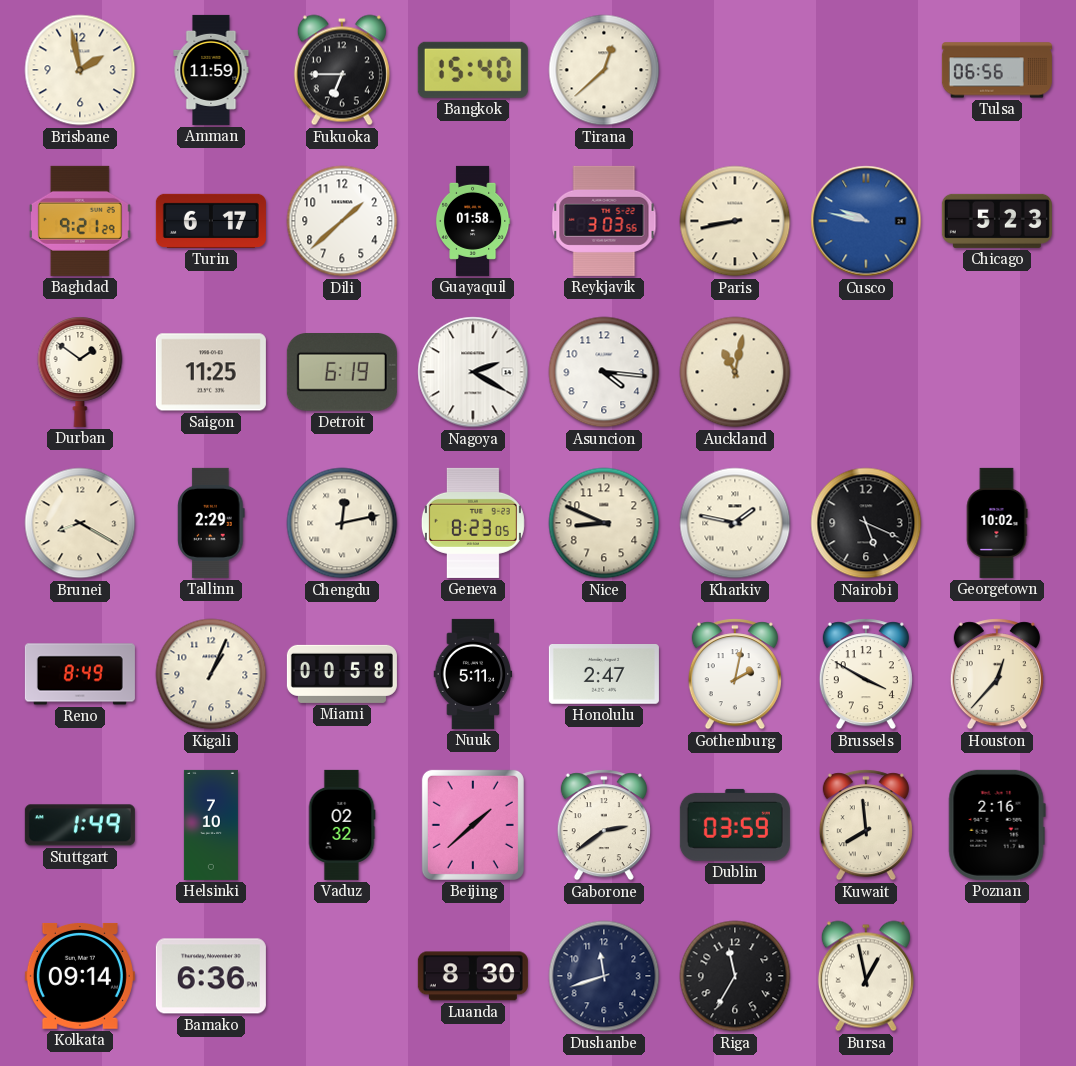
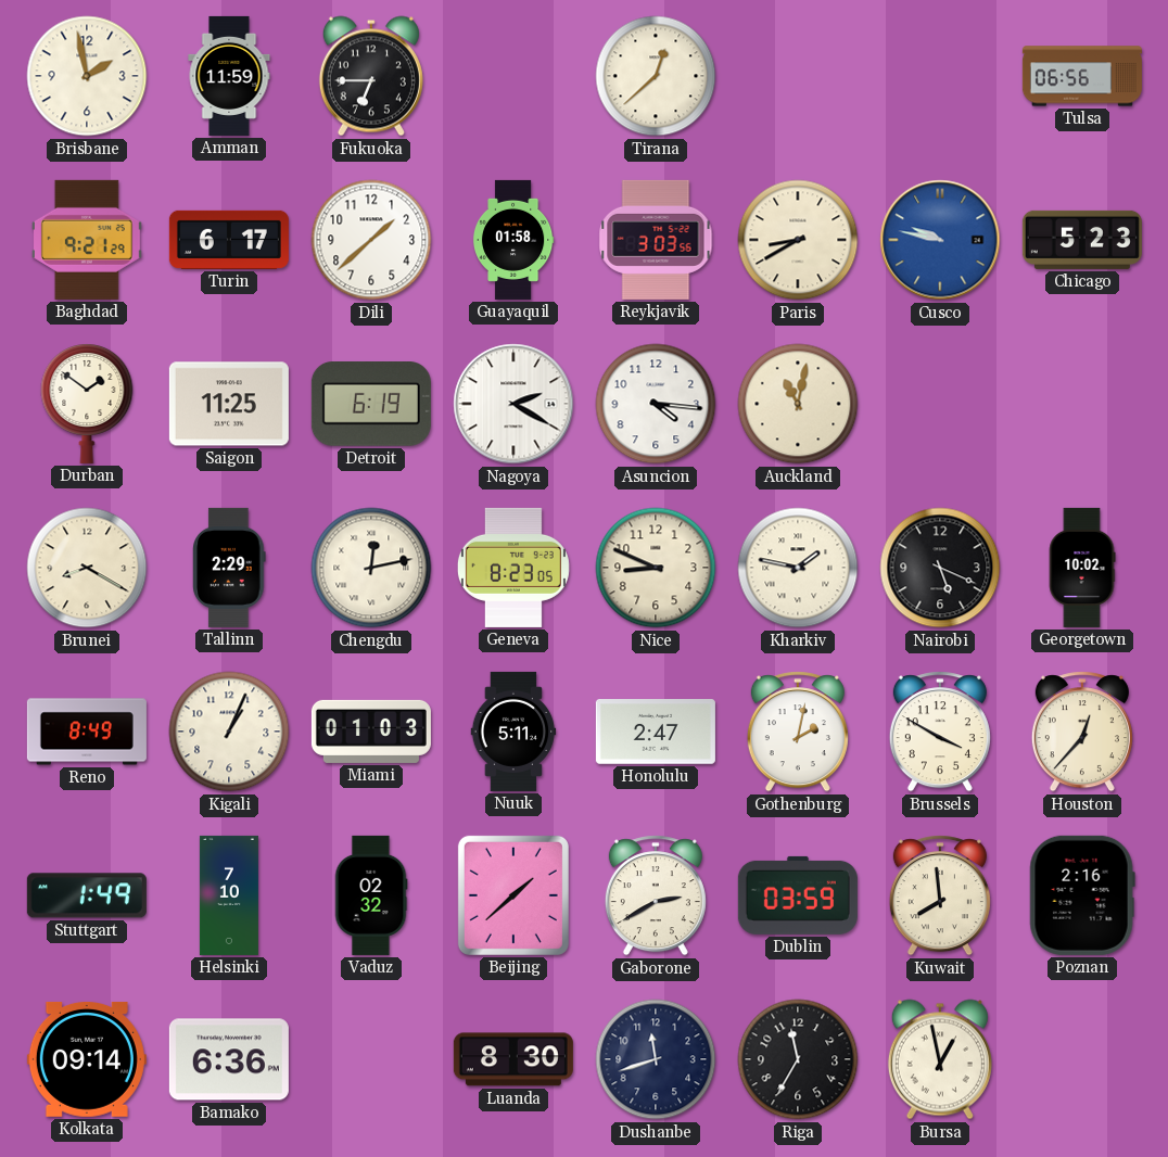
Bangkok: 15:40 -> none
Paris: 8:43 -> 8:40
Miami: 00:58 -> 01:03
Gaborone: 2:39 -> 2:40
